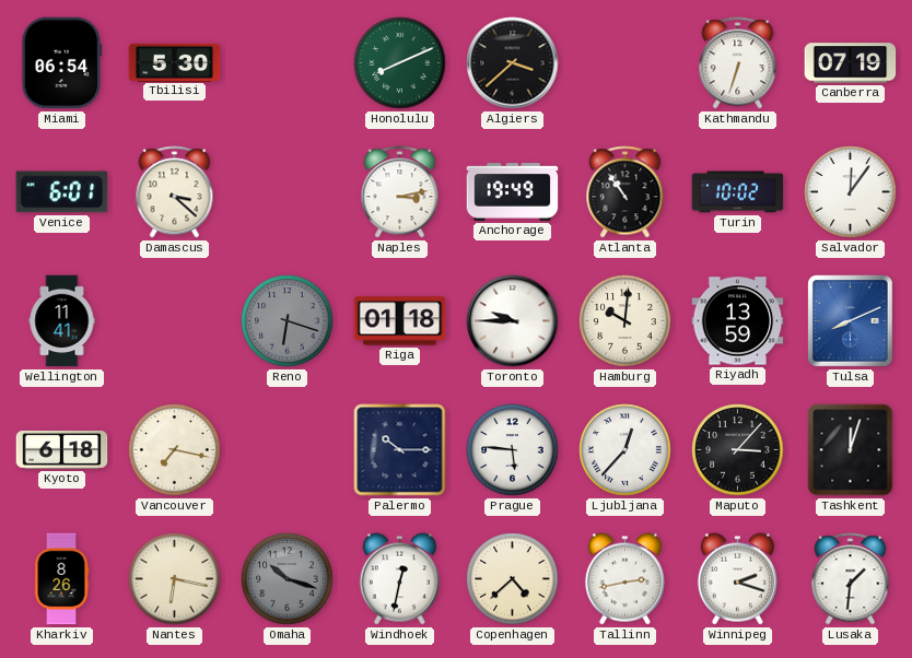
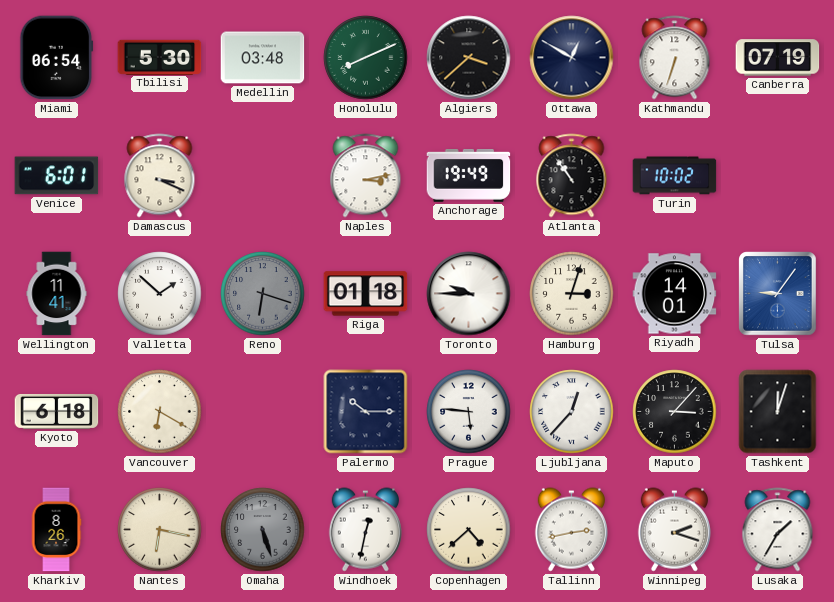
Medellin: none -> 03:48
Ottawa: none -> 12:50
Damascus: 3:22 -> 3:19
Salvador: 12:06 -> none
Valletta: none -> 1:52
Hamburg: 10:01 -> 3:03
Riyadh: 13:59 -> 14:01
Tulsa: 8:11 -> 9:06
Vancouver: 7:17 -> 6:20
Omaha: 10:18 -> 5:27
Lusaka: 1:31 -> 1:35
